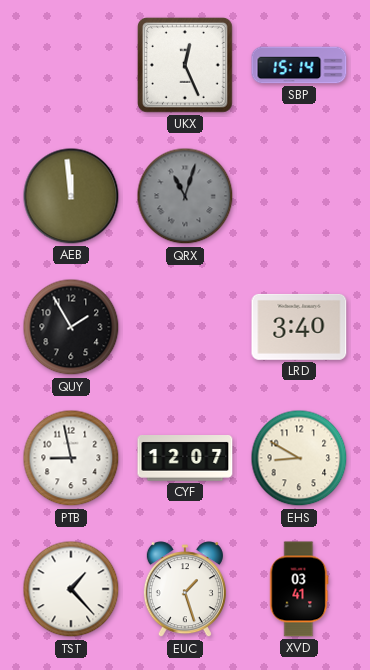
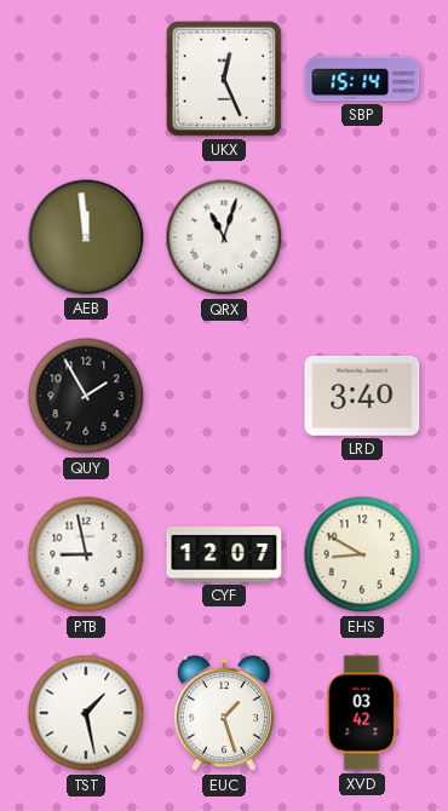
QRX dial: grey -> white
TST: 1:23 -> 1:28
XVD: 03:41 -> 03:42
